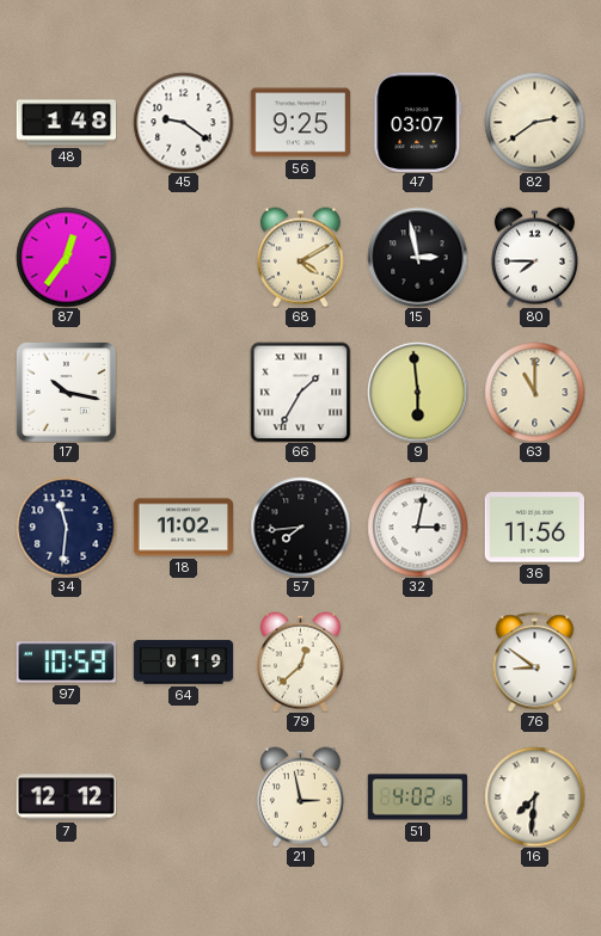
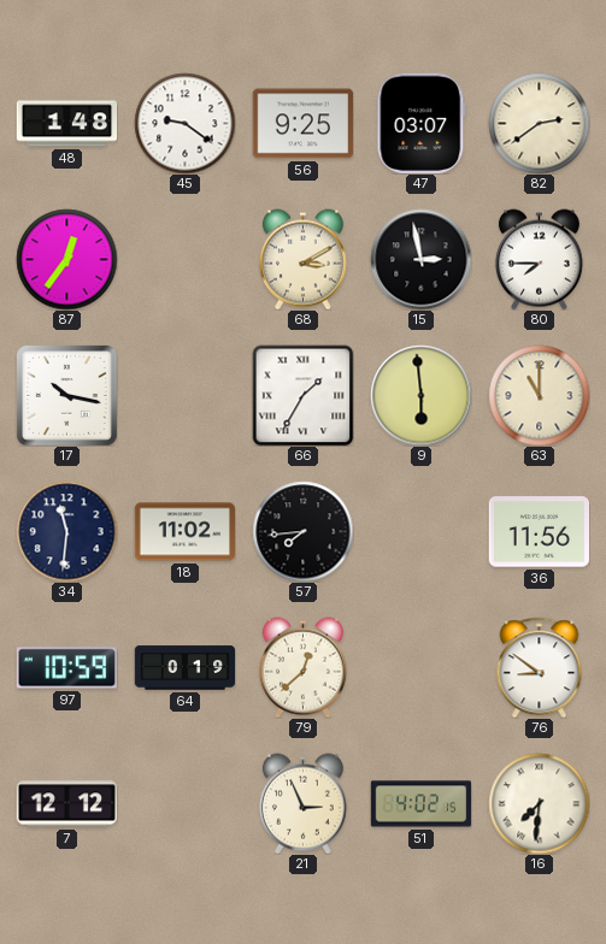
68: 4:10 -> 3:10
32: 3:02 -> none
21: 2:58 -> 2:56
